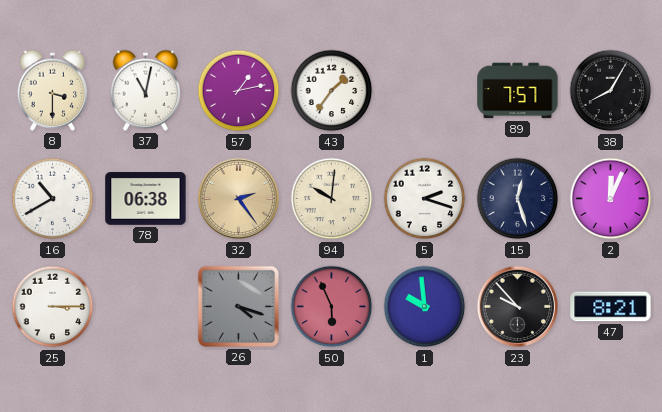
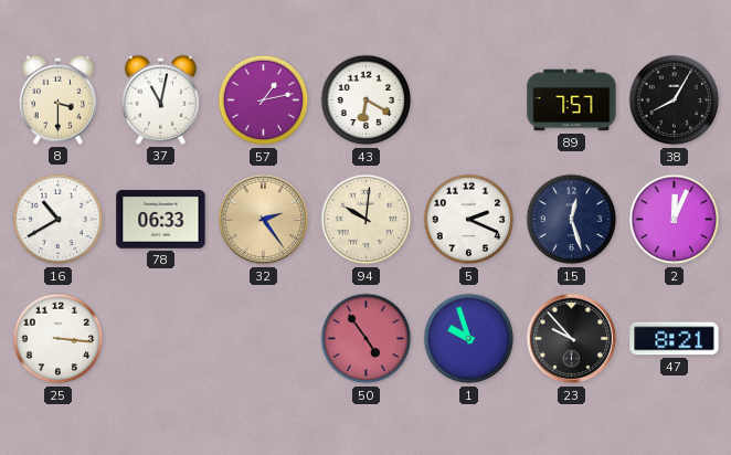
43: 1:36 -> 6:20
78: 06:38 -> 06:33
5: 2:18 -> 2:19
25: 3:15 -> 3:16
26: 4:18 -> none
50: 5:56 -> 4:54
1: 9:59 -> 9:57
